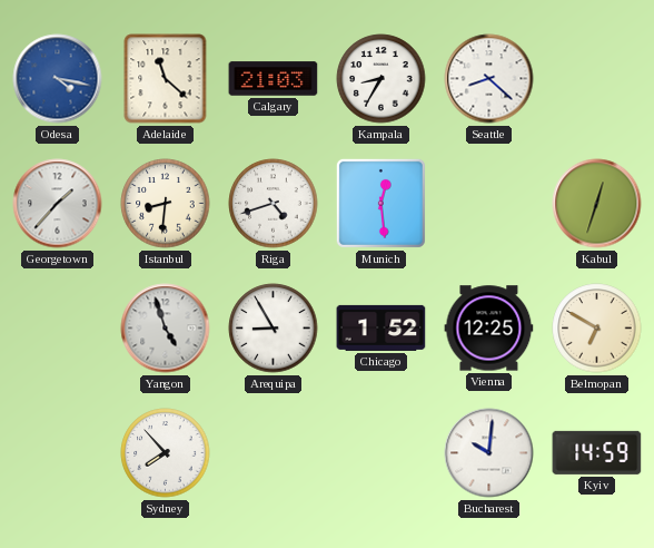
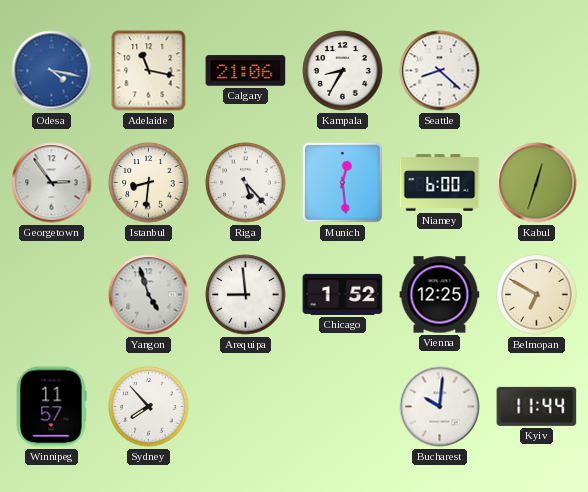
Adelaide: 11:22 -> 11:17
Calgary: 21:03 -> 21:06
Georgetown: 1:37 -> 2:54
Riga: 4:42 -> 5:23
Niamey: none -> 6:00
Arequipa: 8:55 -> 8:59
Winnipeg: none -> 11:57
Kyiv: 14:59 -> 11:44
